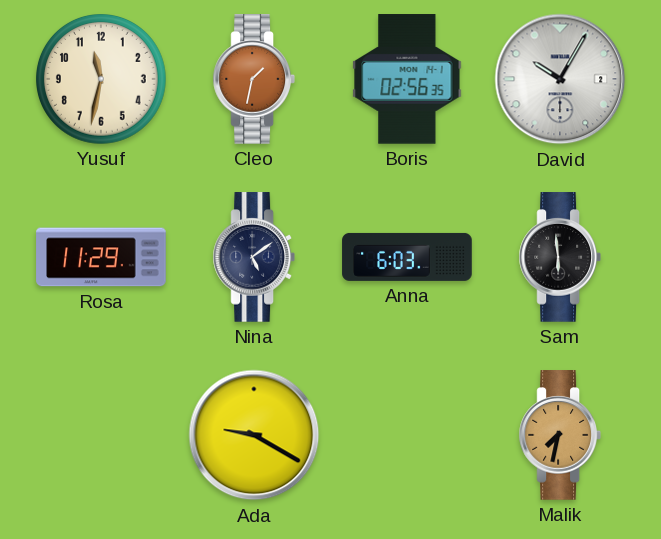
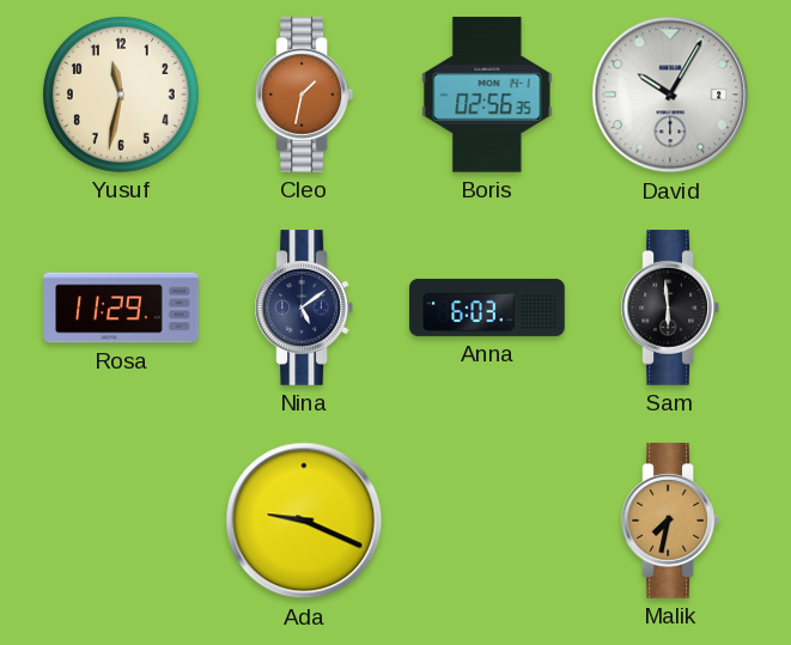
Ada: 9:20 -> 9:19
